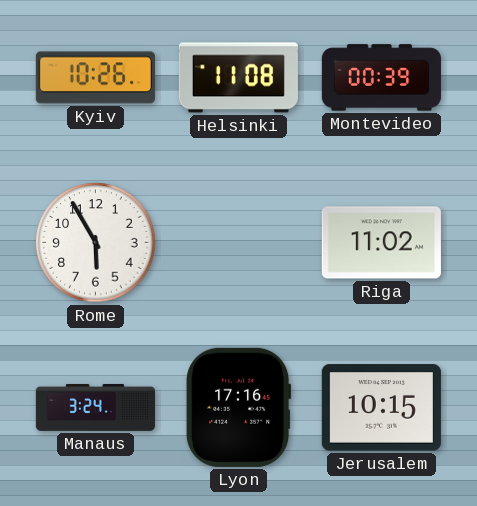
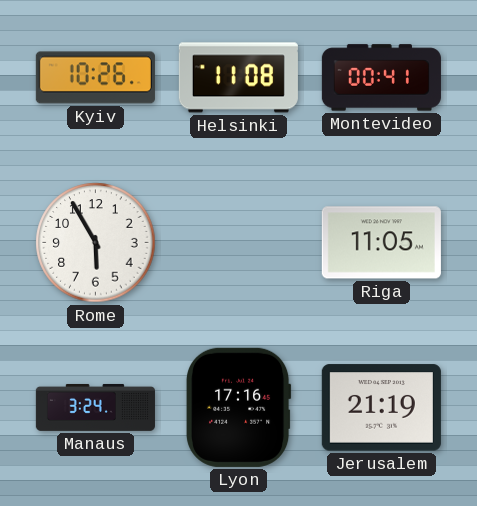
Montevideo: 00:39 -> 00:41
Riga: 11:02 -> 11:05
Jerusalem: 10:15 -> 21:19
